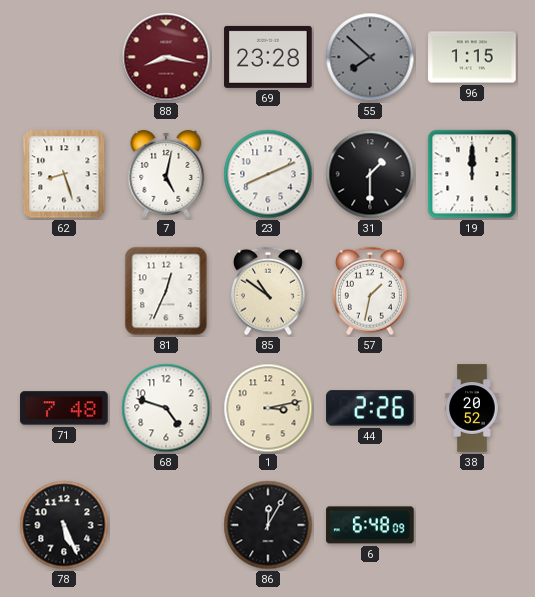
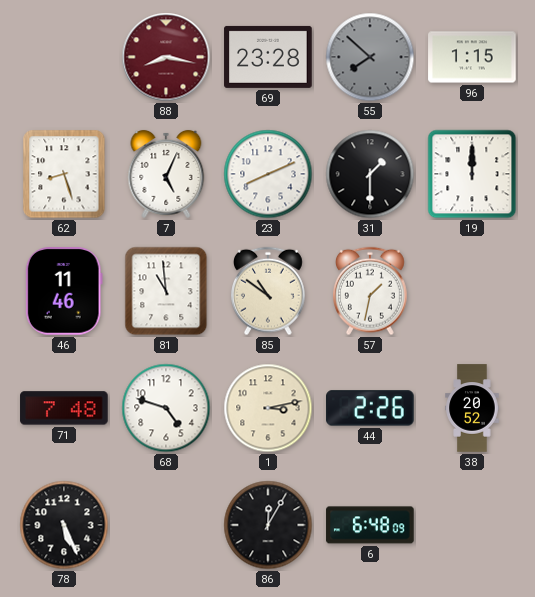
7: 5:02 -> 5:04
46: none -> 11:46
81: 12:34 -> 10:59
